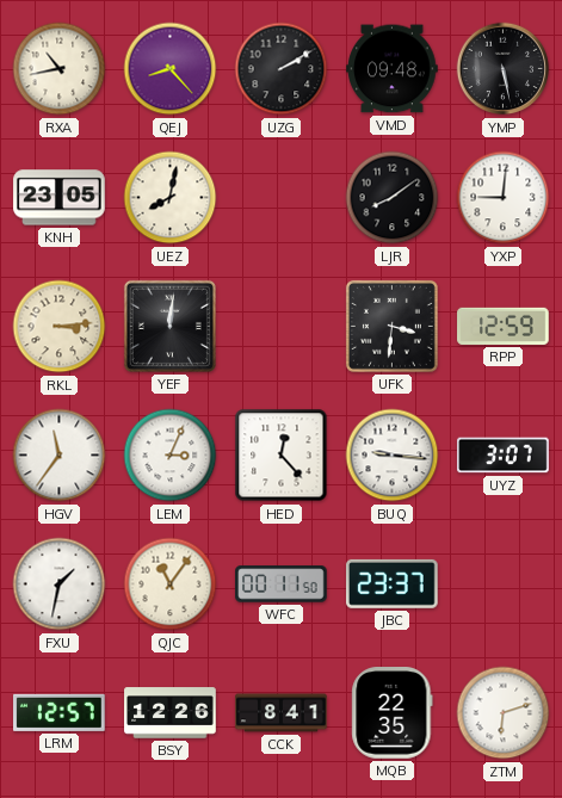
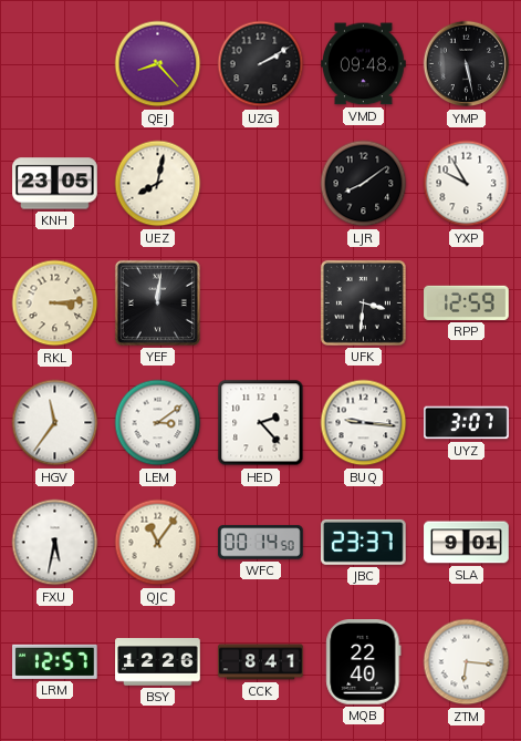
RXA: 10:43 -> none
YXP: 9:01 -> 9:55
LEM: 3:04 -> 3:09
HED: 12:23 -> 2:23
FXU: 1:32 -> 5:32
WFC: 00:11 -> 00:14
SLA: none -> 9:01
MQB: 22:35 -> 22:40
ZTM: 6:12 -> 6:16
